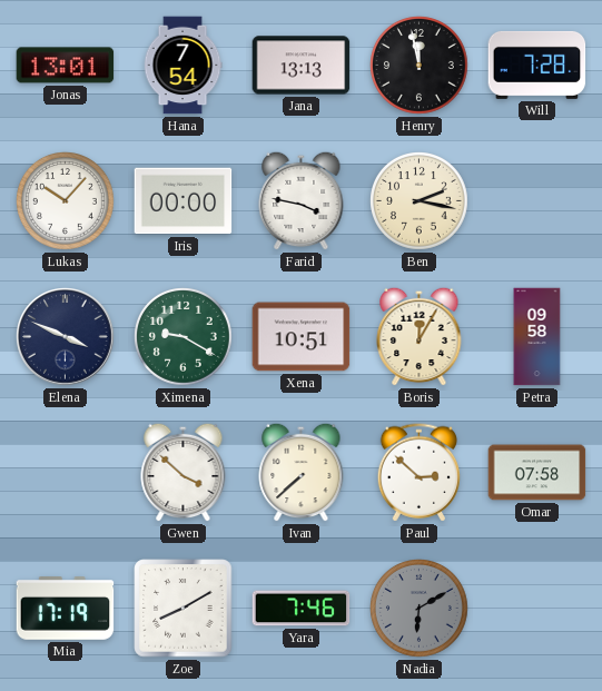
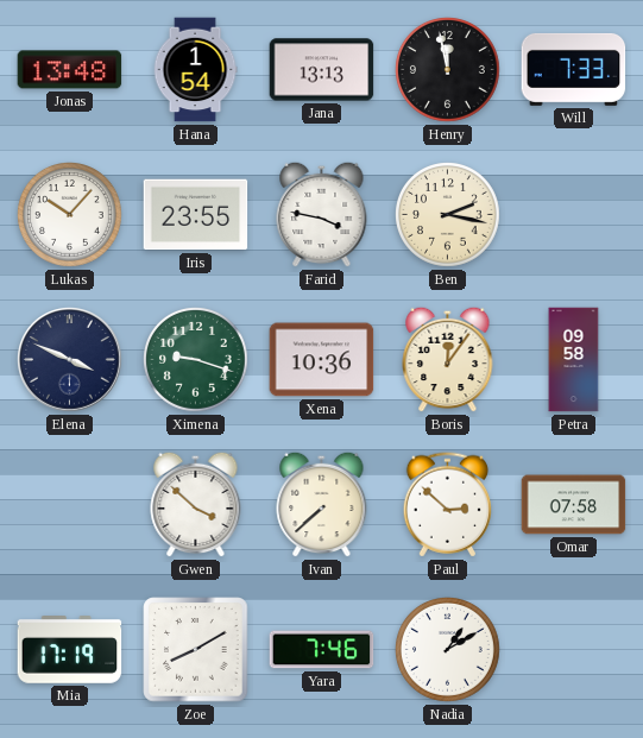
Jonas: 13:01 -> 13:48
Hana: 7:54 -> 1:54
Will: 7:28 -> 7:33
Iris: 00:00 -> 23:55
Ximena: 9:20 -> 9:18
Xena: 10:51 -> 10:36
Boris: 12:05 -> 12:06
Nadia: 6:10 -> 1:10
Nadia dial: grey -> white
